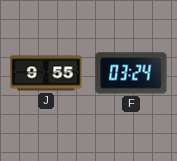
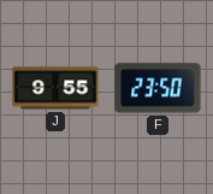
F: 03:24 -> 23:50
